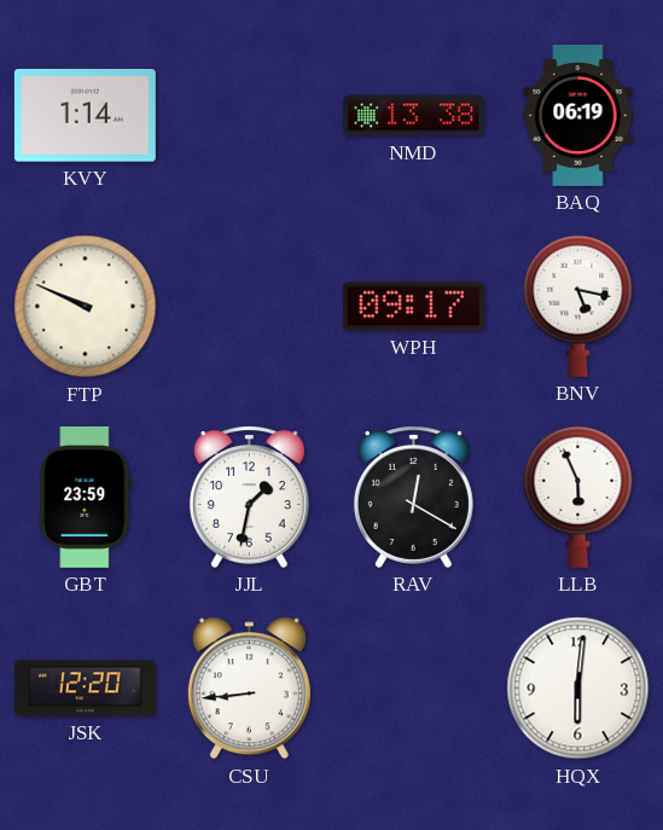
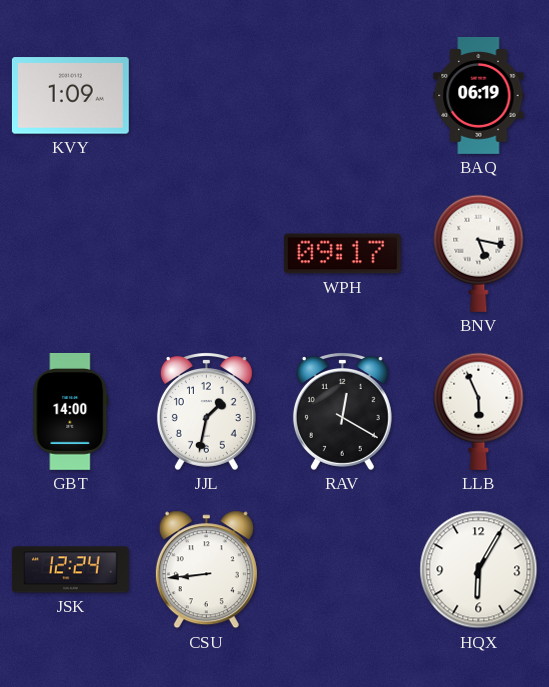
KVY: 1:14 -> 1:09
NMD: 13:38 -> none
FTP: 9:49 -> none
GBT: 23:59 -> 14:00
JSK: 12:20 -> 12:24
HQX: 6:01 -> 6:05
